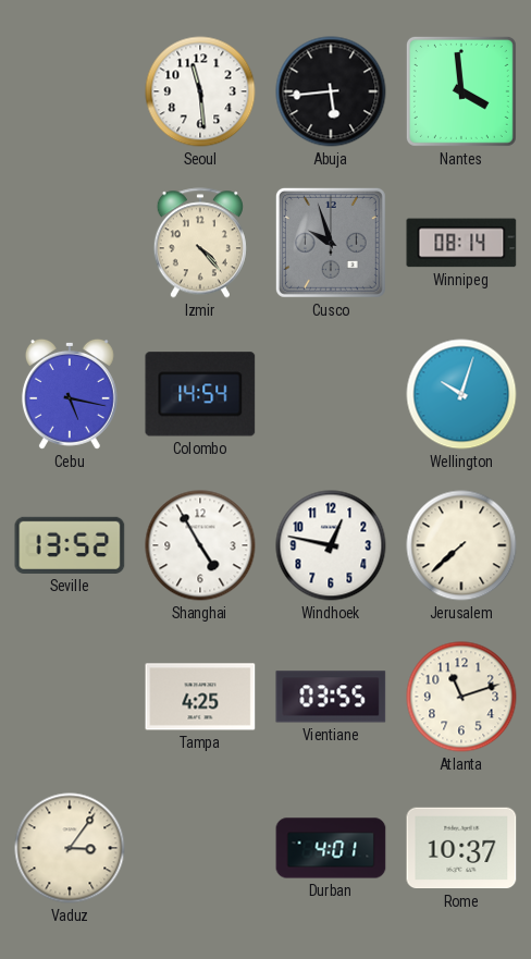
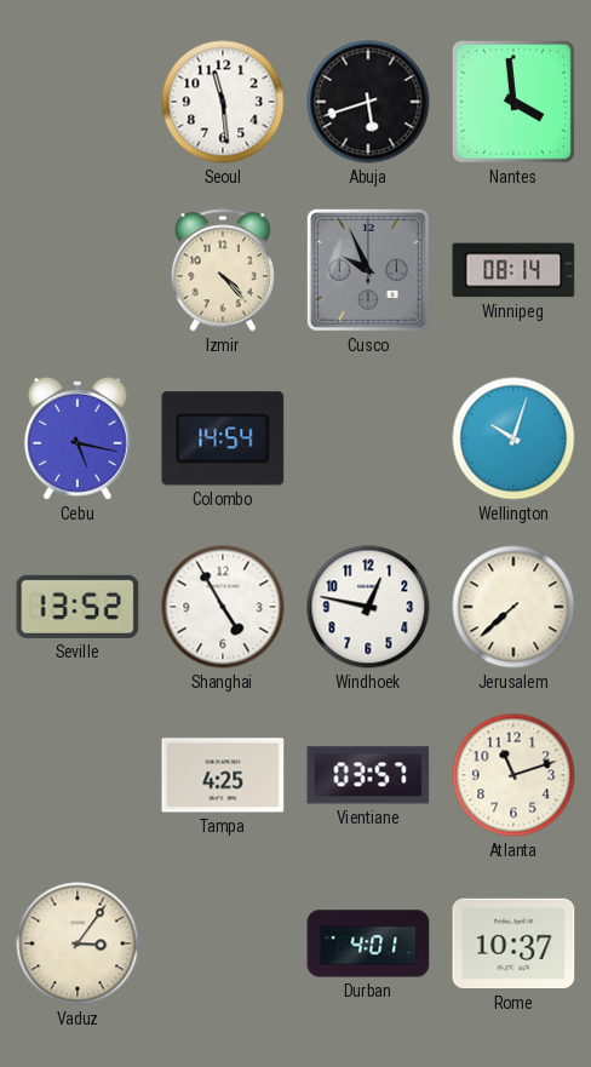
Abuja: 5:44 -> 5:42
Cusco: 9:57 -> 9:56
Vientiane: 03:55 -> 03:57
